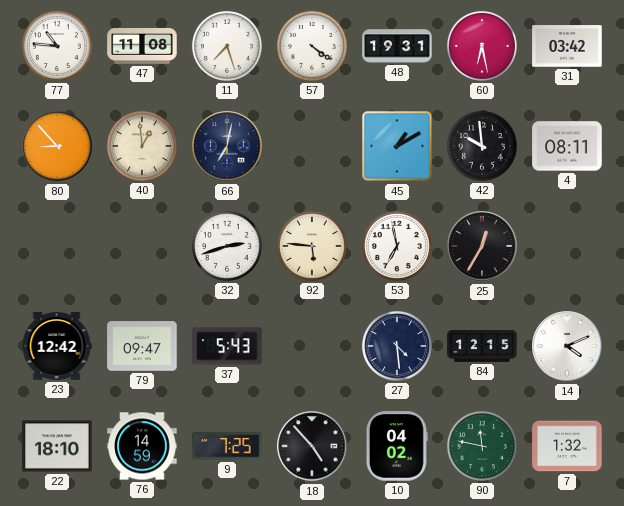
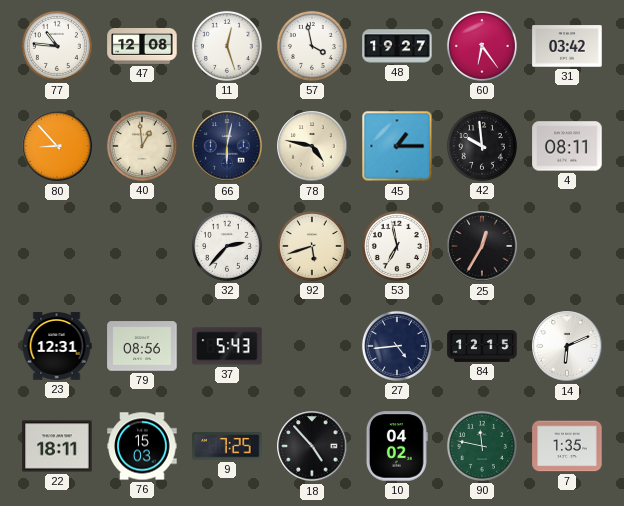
47: 11:08 -> 12:08
11: 7:27 -> 12:27
57: 4:21 -> 3:58
48: 19:31 -> 19:27
60: 6:28 -> 6:24
66: 7:02 -> 6:02
78: none -> 4:47
45: 1:10 -> 1:15
32: 2:42 -> 2:37
92: 5:46 -> 5:42
23: 12:42 -> 12:31
79: 09:47 -> 08:56
27: 4:29 -> 4:44
14: 4:11 -> 6:11
22: 18:10 -> 18:11
76: 14:59 -> 15:03
7: 1:32 -> 1:35
